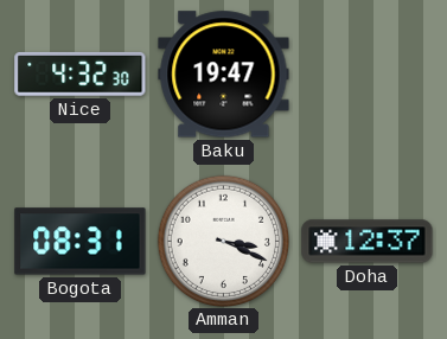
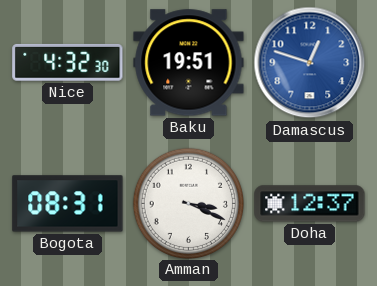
Baku: 19:47 -> 19:51
Damascus: none -> 12:48
